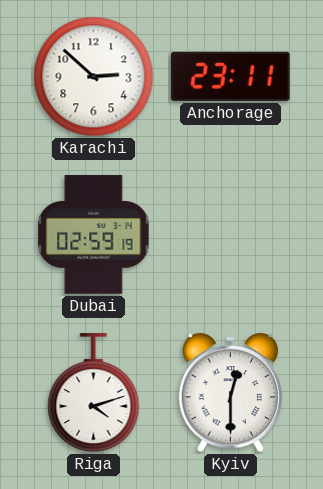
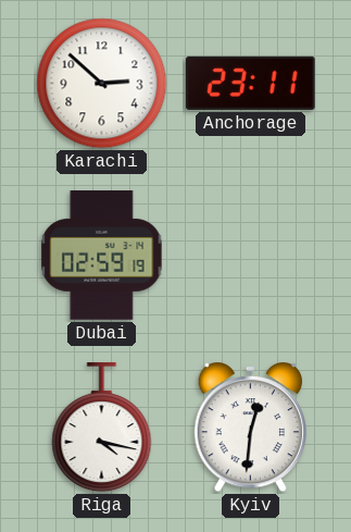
Riga: 4:12 -> 4:17
Kyiv: 12:30 -> 12:31
